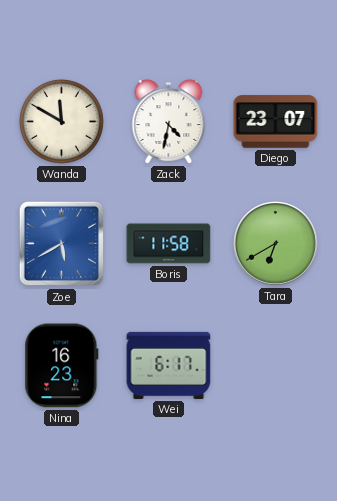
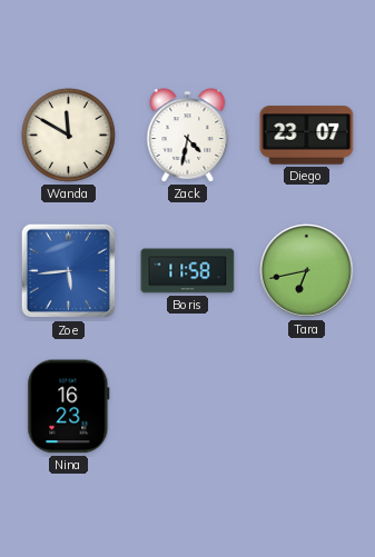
Zoe: 5:40 -> 5:44
Tara: 6:40 -> 6:43
Wei: 6:17 -> none
